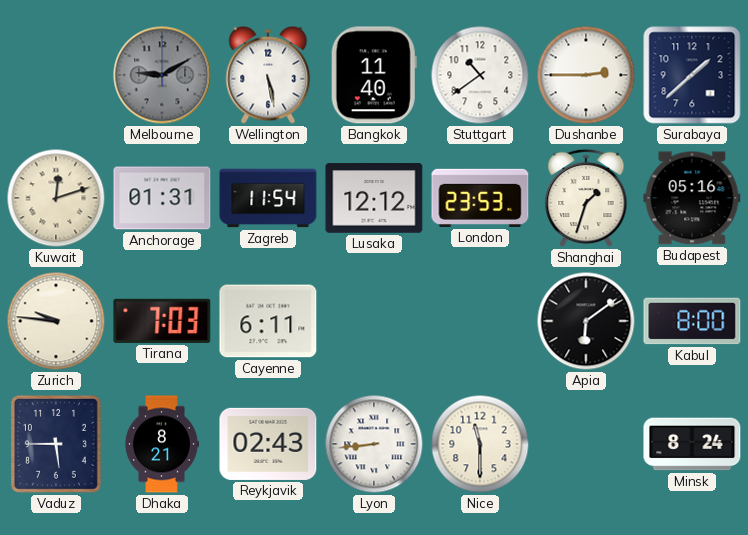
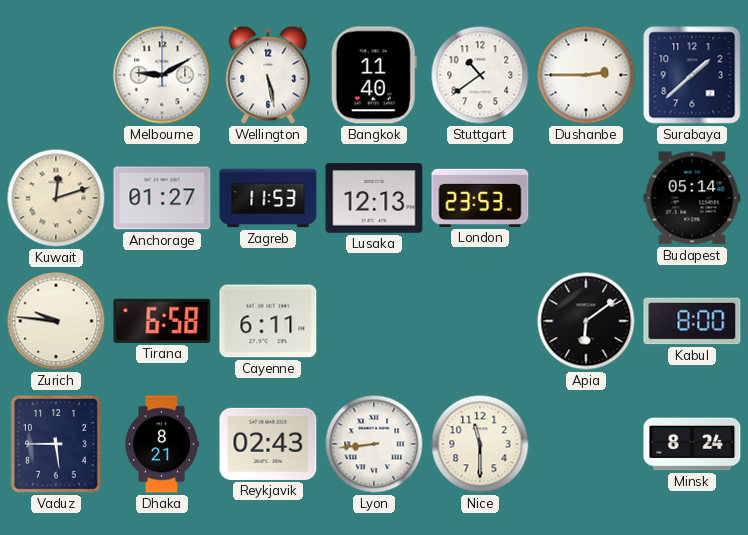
Melbourne dial: grey -> white
Anchorage: 01:31 -> 01:27
Zagreb: 11:54 -> 11:53
Lusaka: 12:12 -> 12:13
Shanghai: 1:33 -> none
Budapest: 05:16 -> 05:14
Tirana: 7:03 -> 6:58
